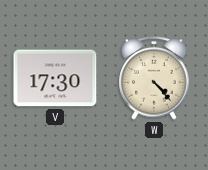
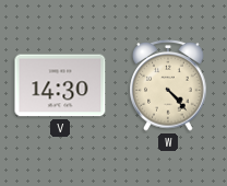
V: 17:30 -> 14:30
